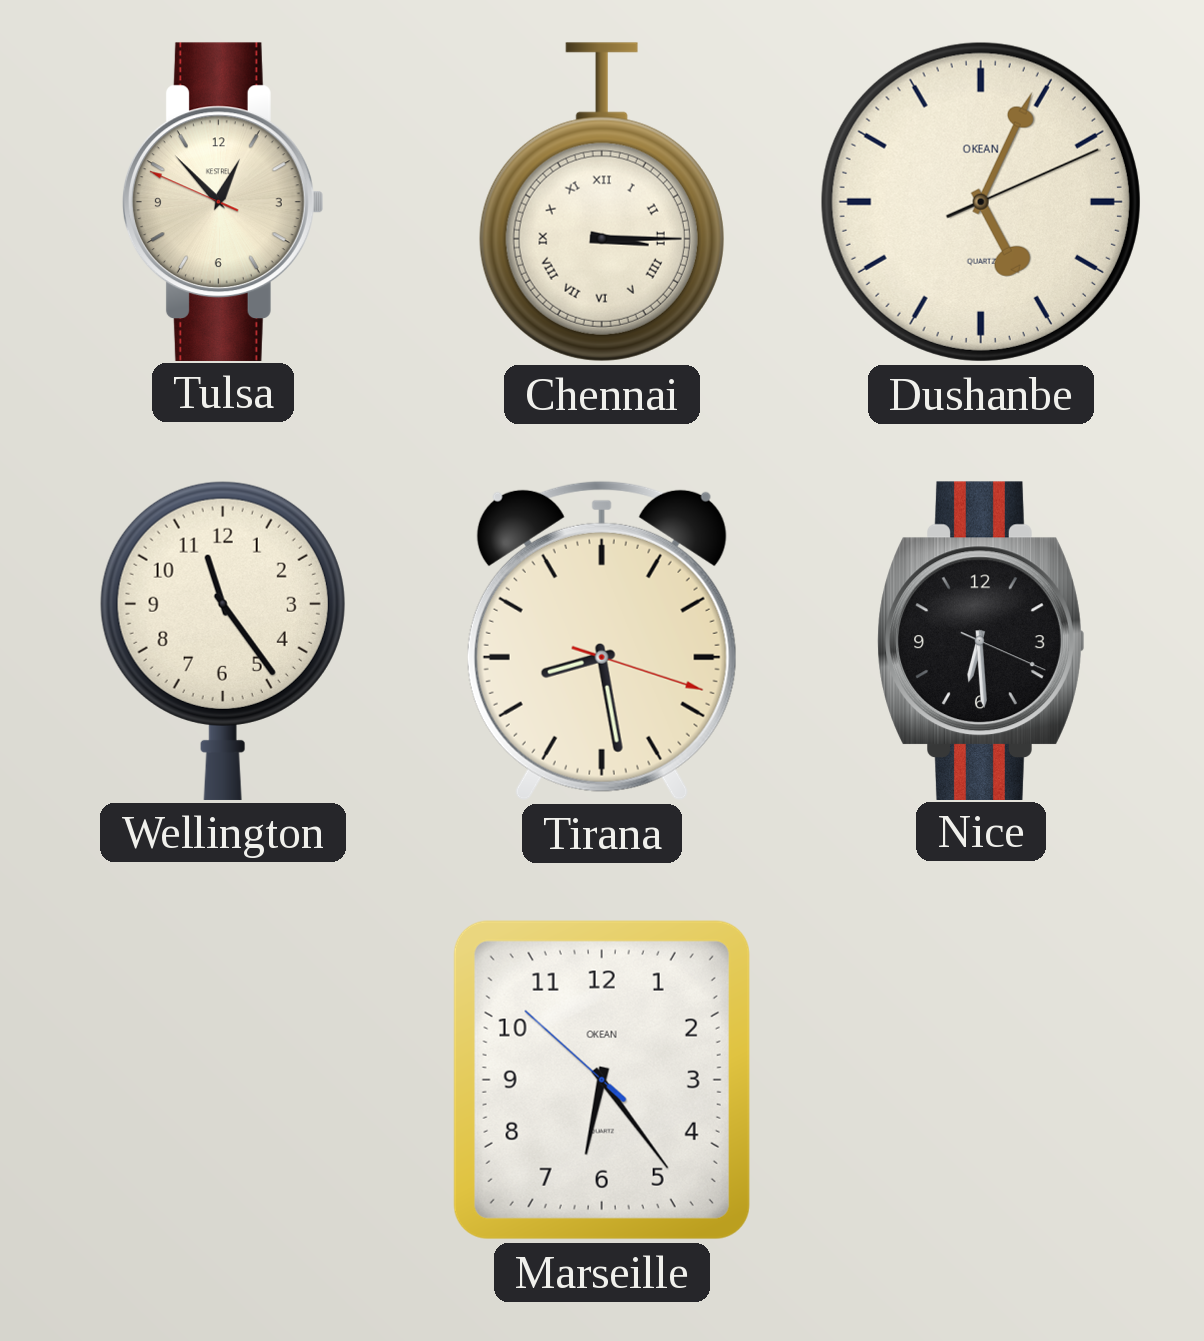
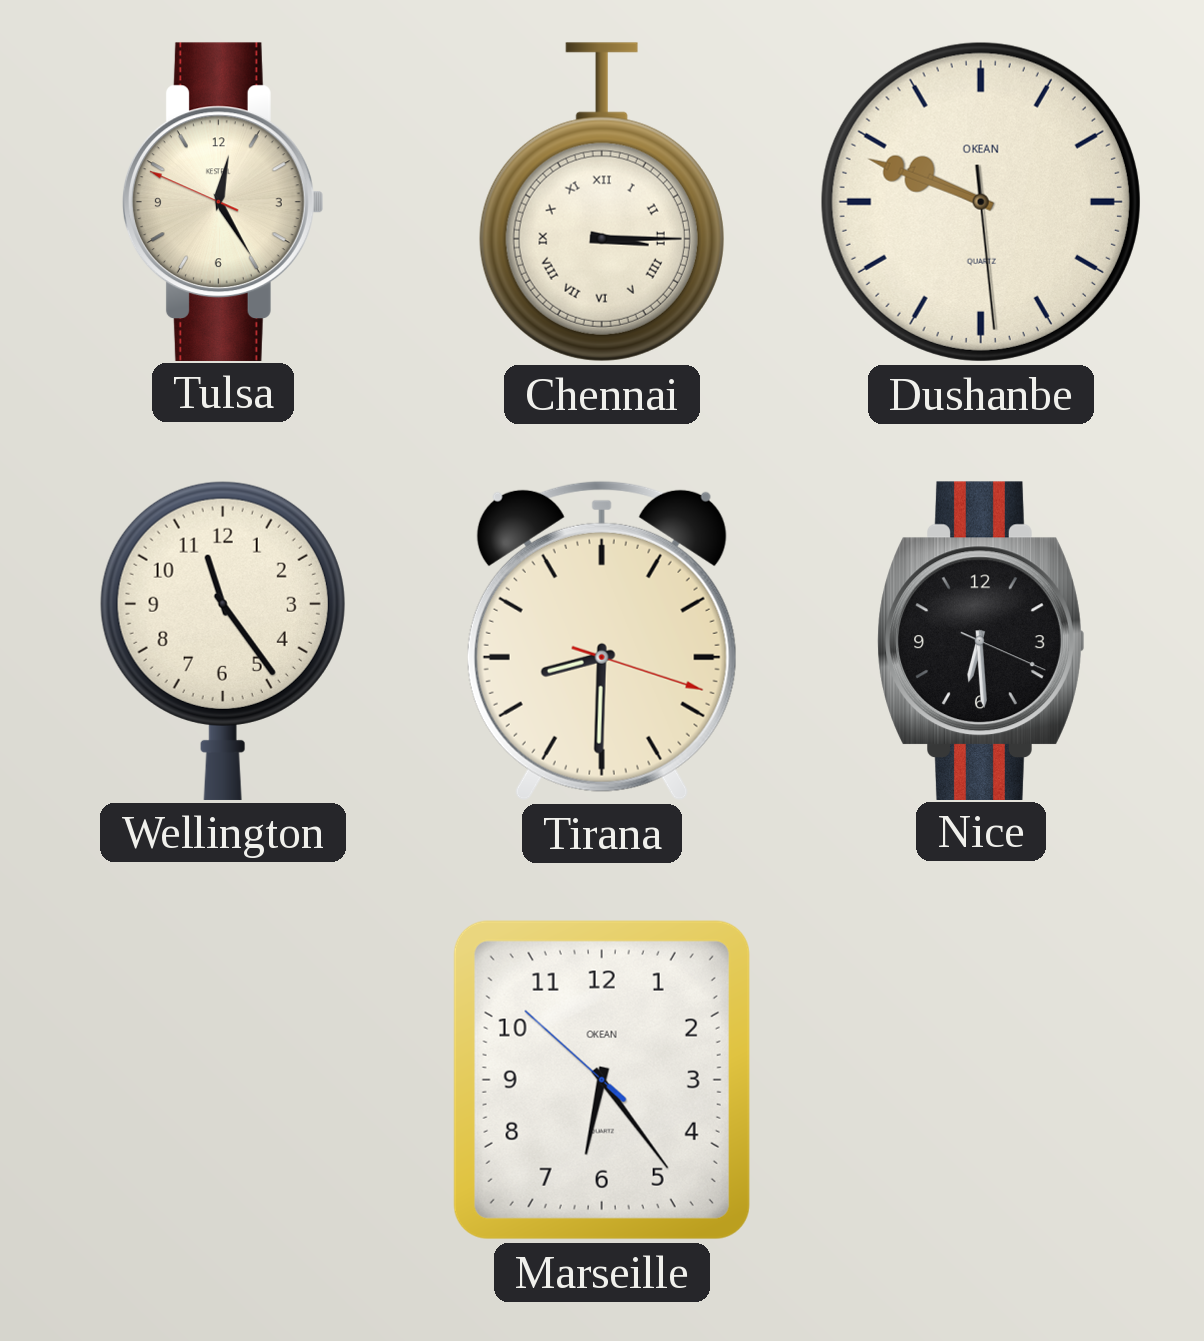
Tulsa: 12:52 -> 12:24
Dushanbe: 5:04 -> 9:48
Tirana: 8:28 -> 8:30
